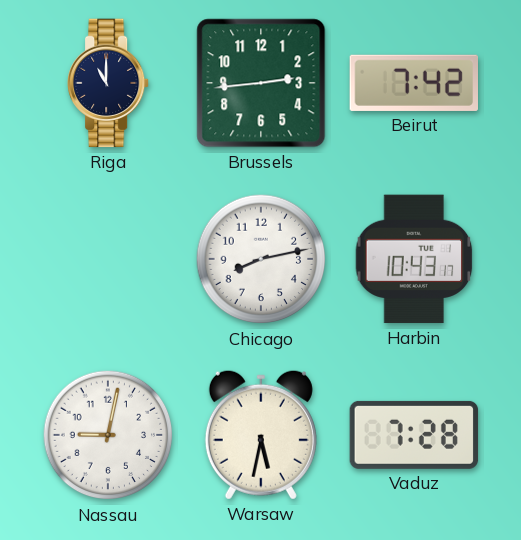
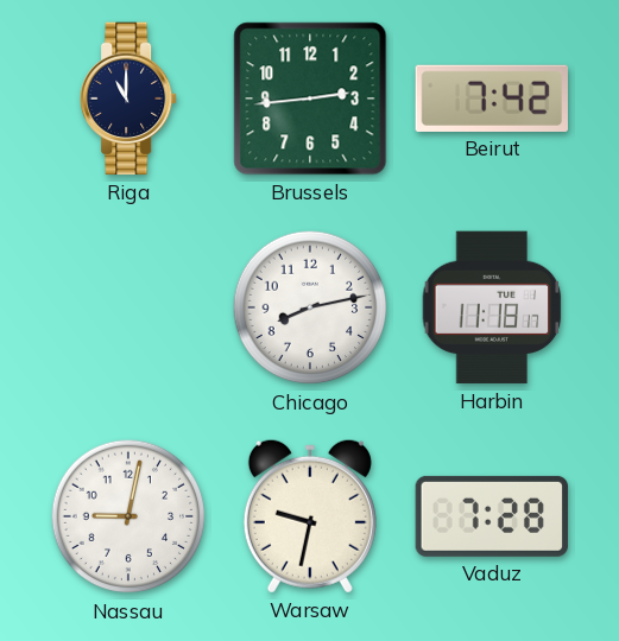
Harbin: 10:43 -> 11:18
Warsaw: 5:32 -> 9:32
